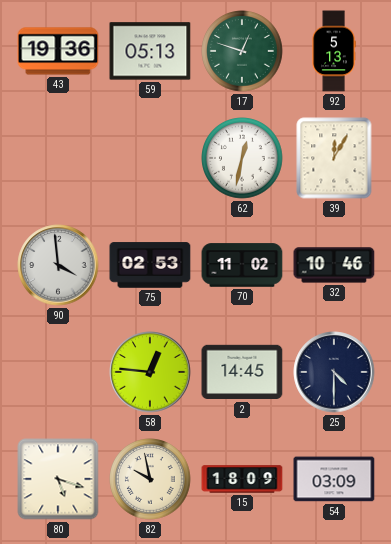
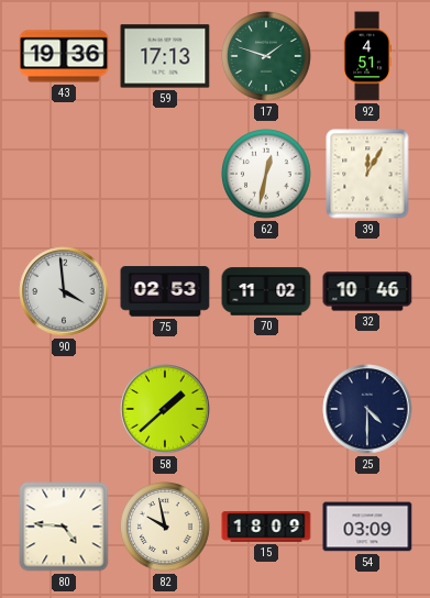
59: 05:13 -> 17:13
17: 12:48 -> 1:48
92: 5:13 -> 4:51
58: 12:46 -> 1:38
2: 14:45 -> none
80: 5:18 -> 4:46
